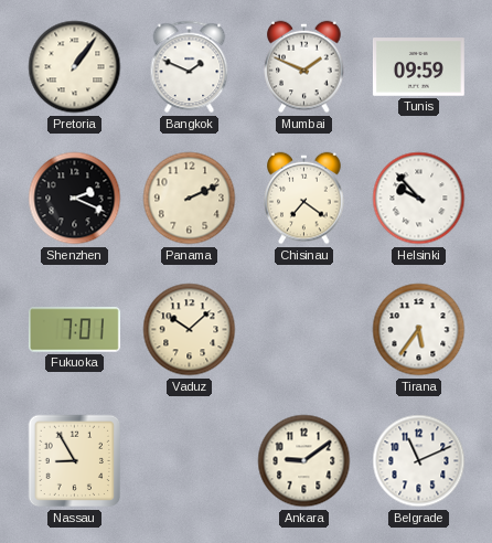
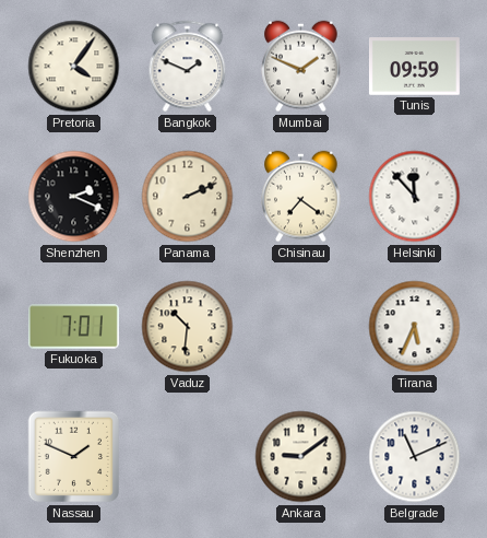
Pretoria: 1:06 -> 4:06
Helsinki: 9:53 -> 11:53
Vaduz: 10:08 -> 10:31
Tirana: 5:36 -> 5:34
Nassau: 8:55 -> 1:49
